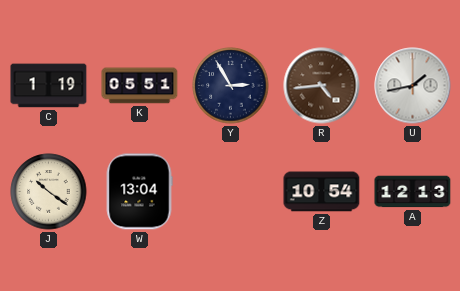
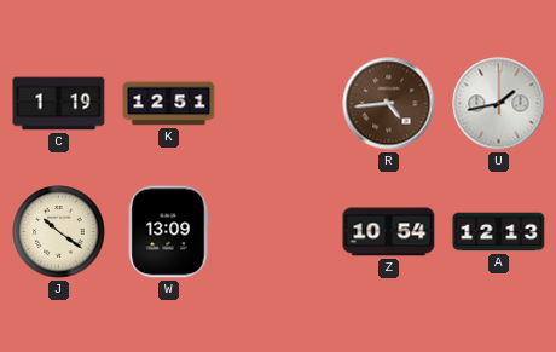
K: 05:51 -> 12:51
Y: 2:55 -> none
W: 13:04 -> 13:09
